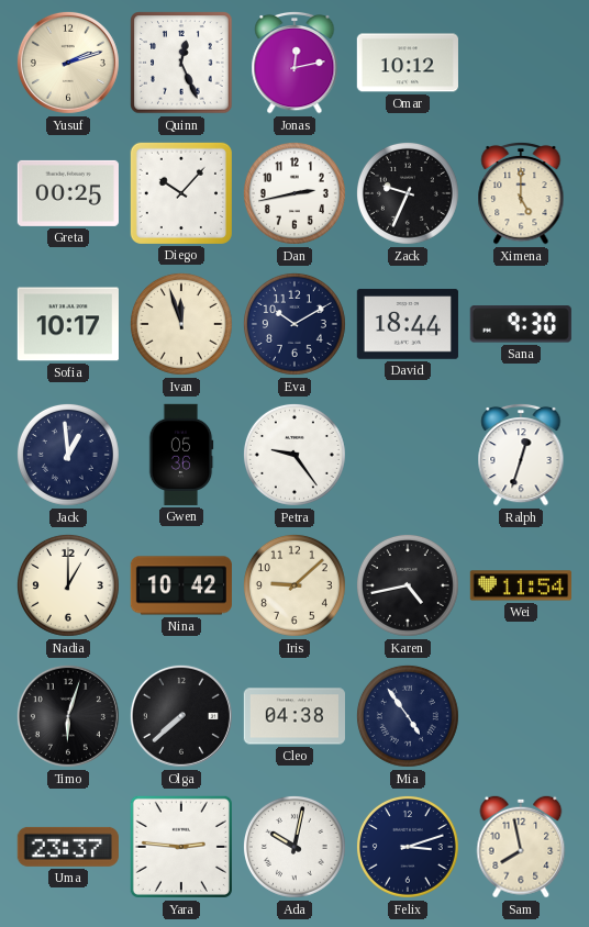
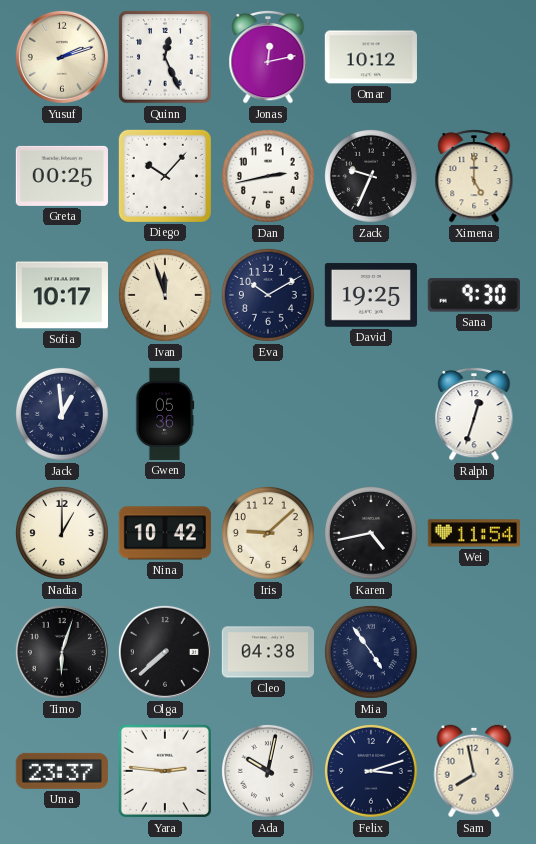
David: 18:44 -> 19:25
Petra: 9:24 -> none
